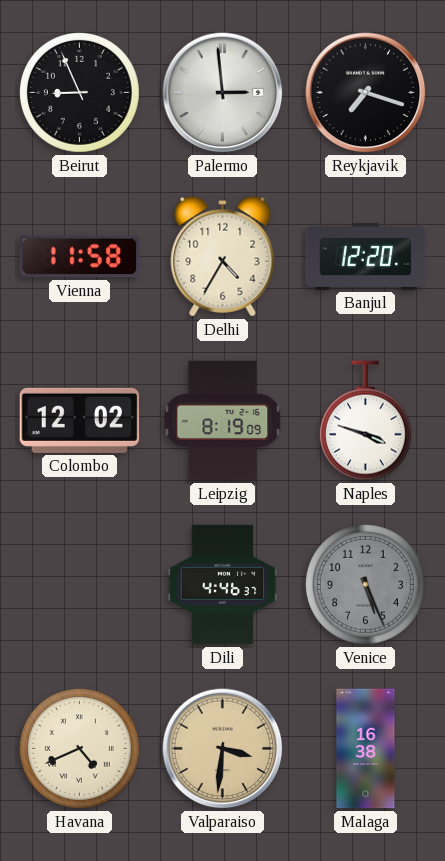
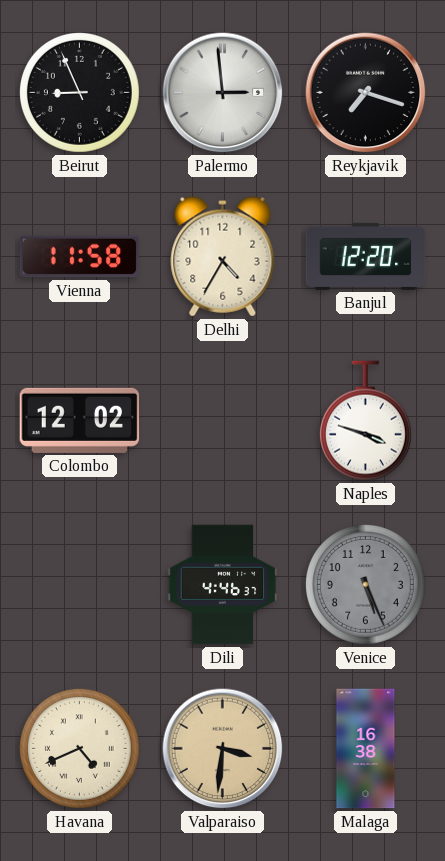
Leipzig: 8:19 -> none
